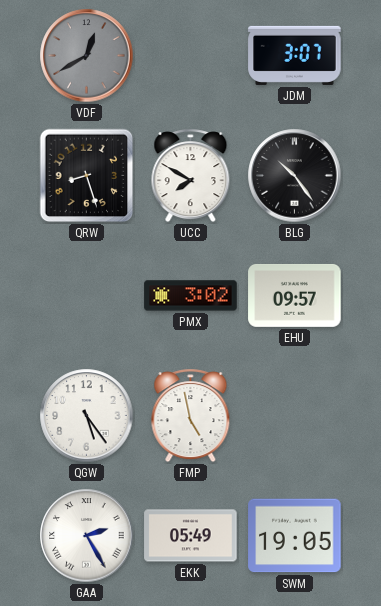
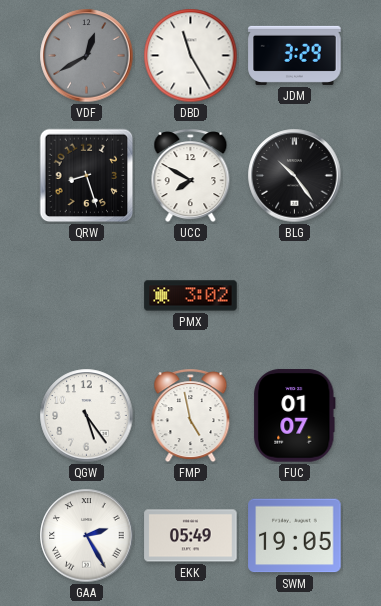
DBD: none -> 11:25
JDM: 3:07 -> 3:29
EHU: 09:57 -> none
FUC: none -> 01:07
